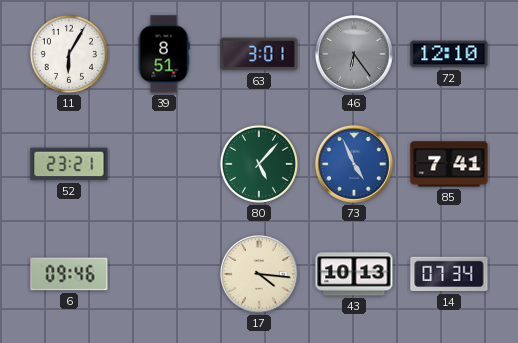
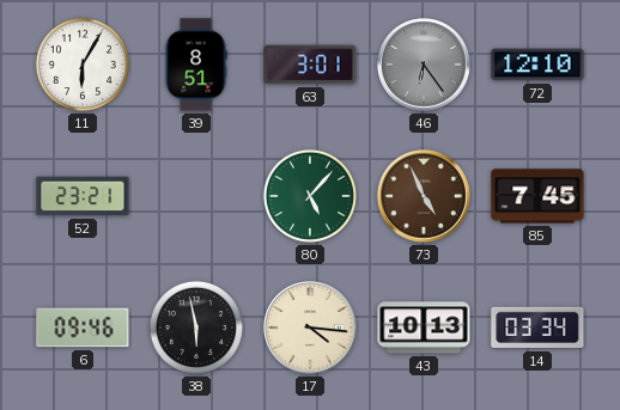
73 dial: blue -> brown
85: 7:41 -> 7:45
38: none -> 5:58
14: 07:34 -> 03:34
